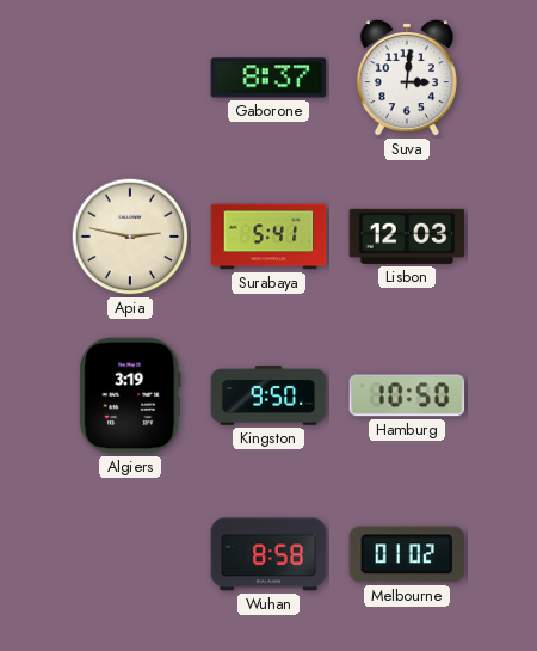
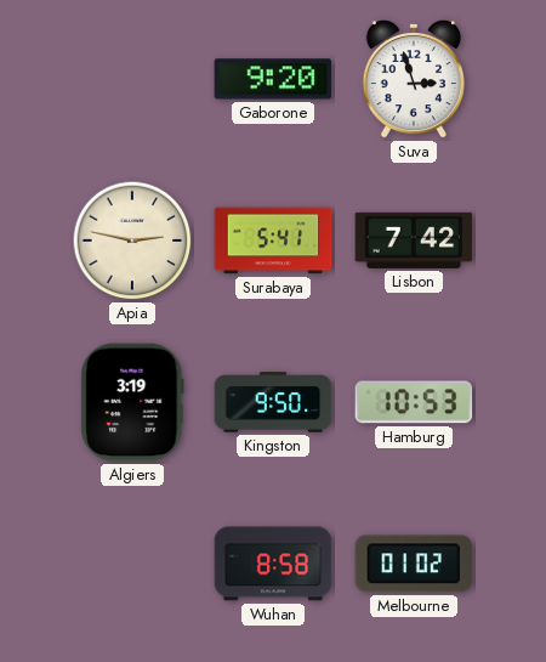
Gaborone: 8:37 -> 9:20
Suva: 3:01 -> 2:57
Lisbon: 12:03 -> 7:42
Hamburg: 10:50 -> 10:53
